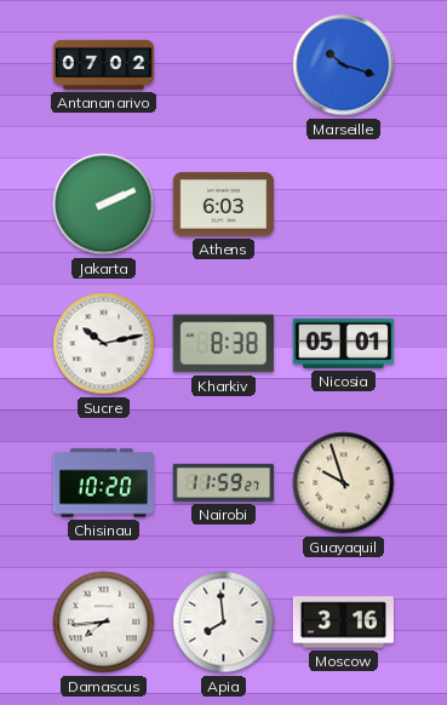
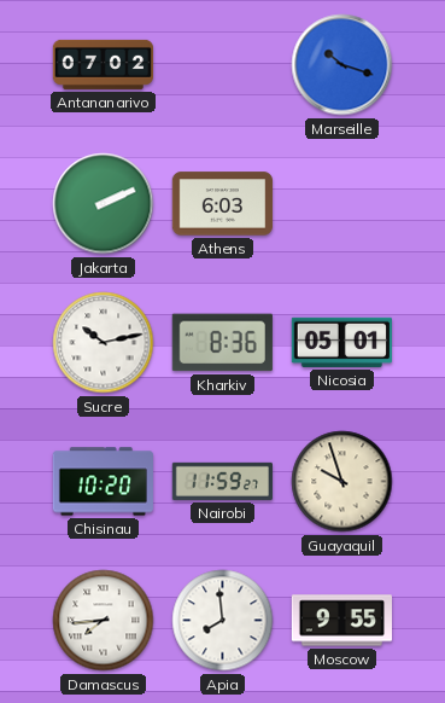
Kharkiv: 8:38 -> 8:36
Moscow: 3:16 -> 9:55
